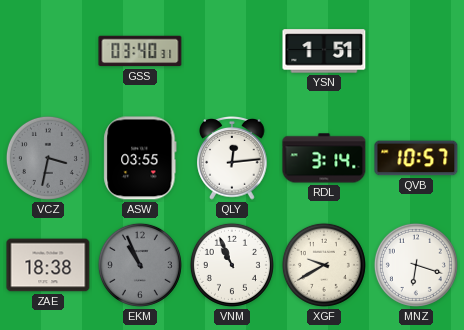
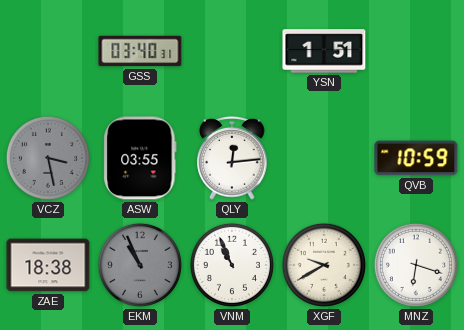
VCZ: 3:32 -> 3:28
RDL: 3:14 -> none
QVB: 10:57 -> 10:59
